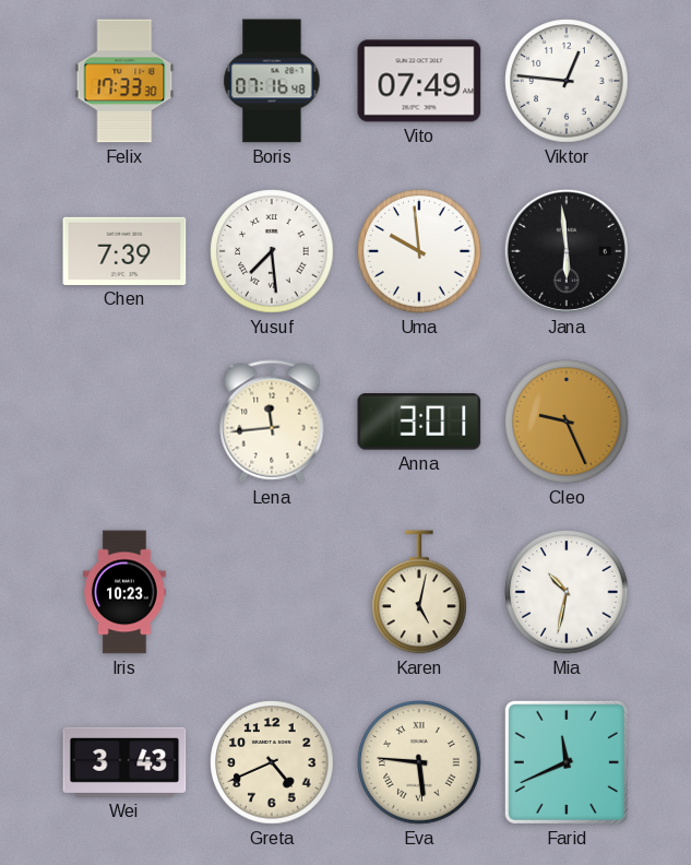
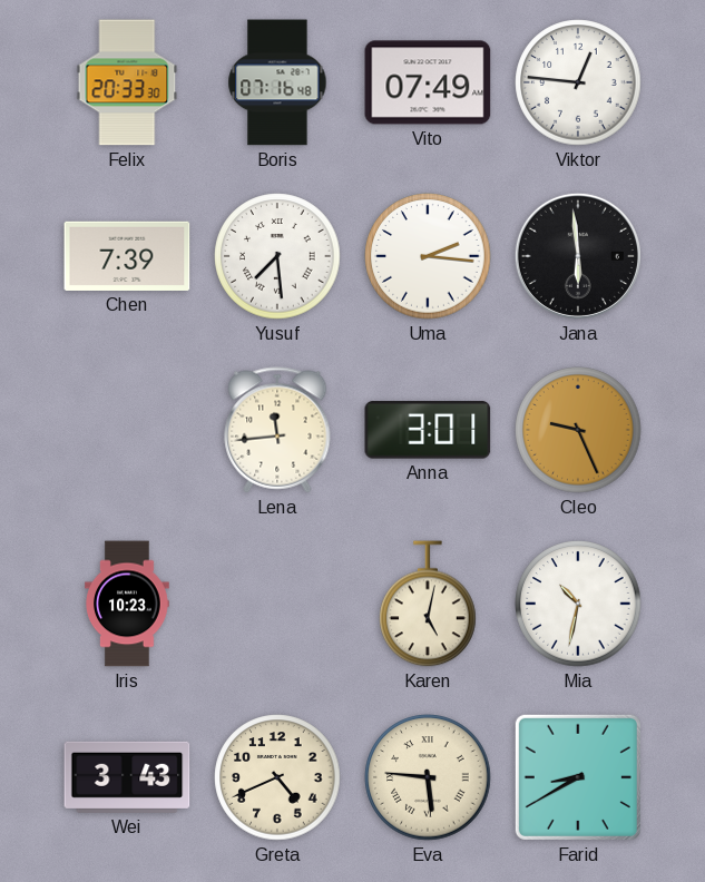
Felix: 17:33 -> 20:33
Uma: 9:59 -> 2:16
Farid: 11:41 -> 8:40
